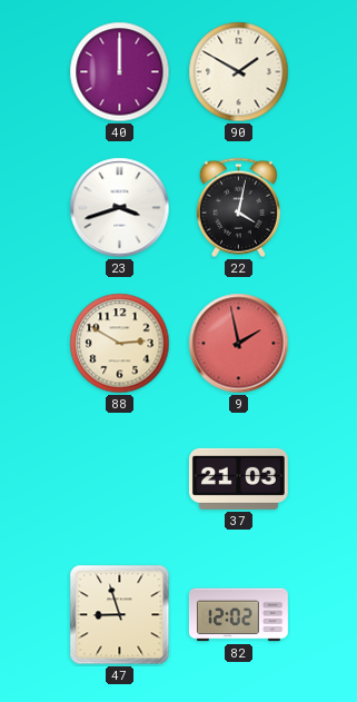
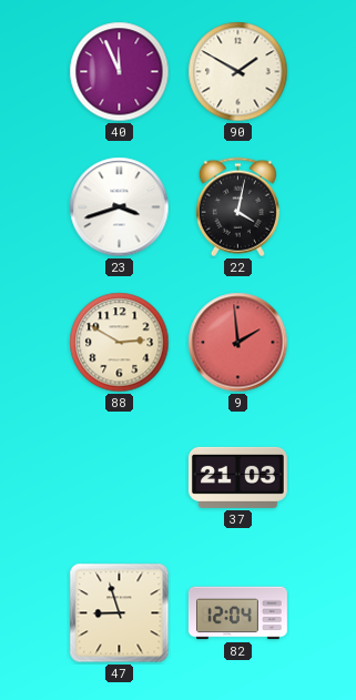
40: 12:00 -> 11:56
9: 1:58 -> 1:59
82: 12:02 -> 12:04
